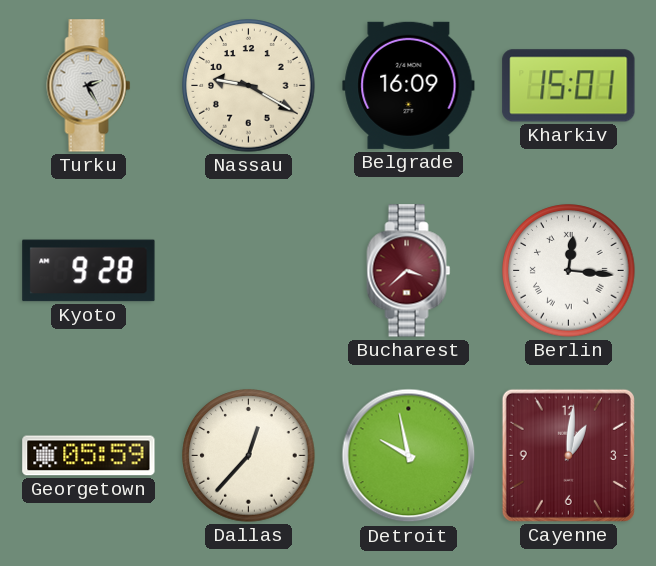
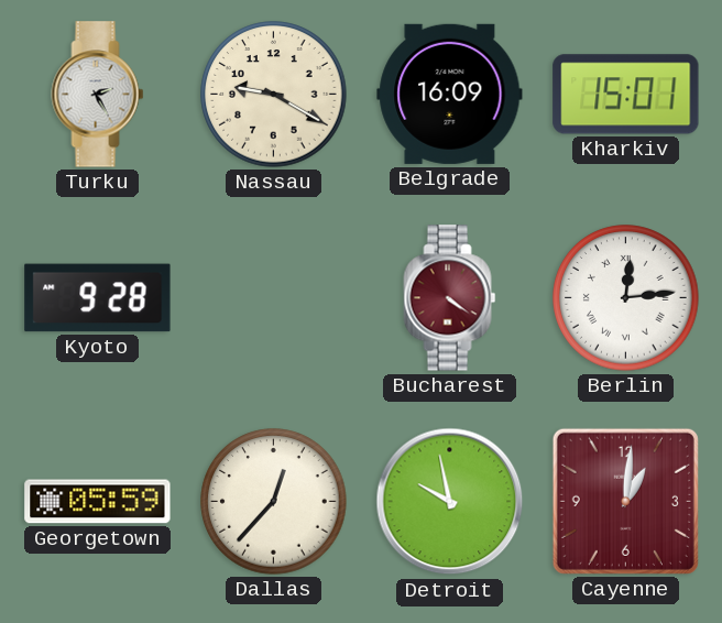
Bucharest: 3:38 -> 4:21
Berlin: 12:16 -> 12:14
